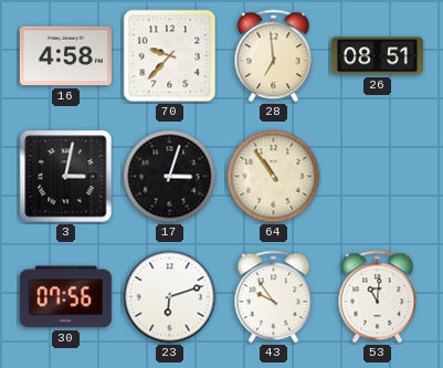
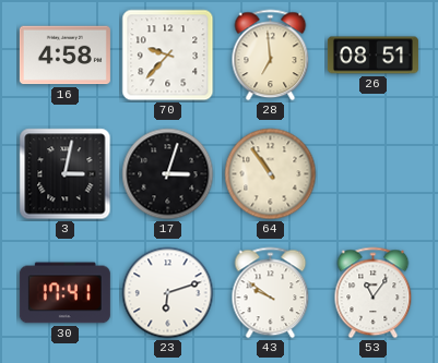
30: 07:56 -> 17:41
43: 9:54 -> 9:51
53: 11:01 -> 11:06
